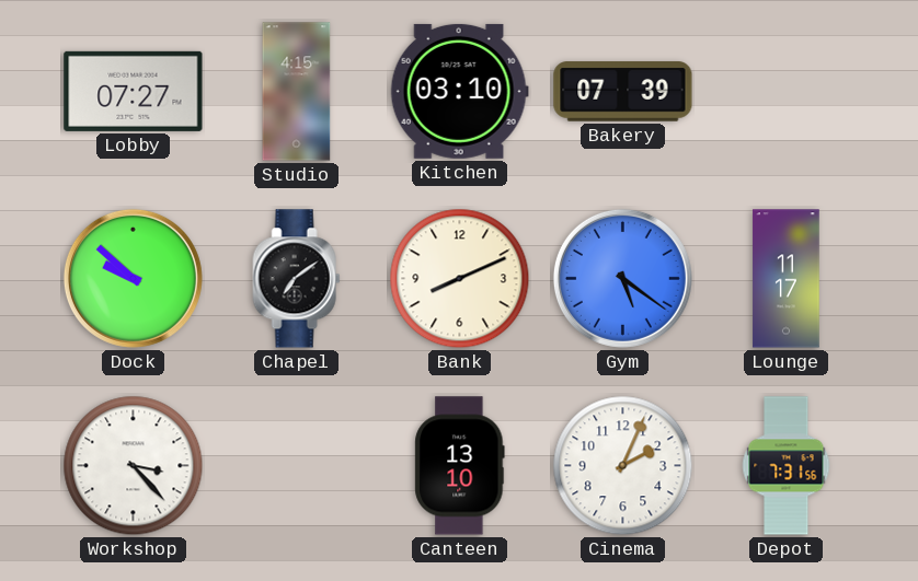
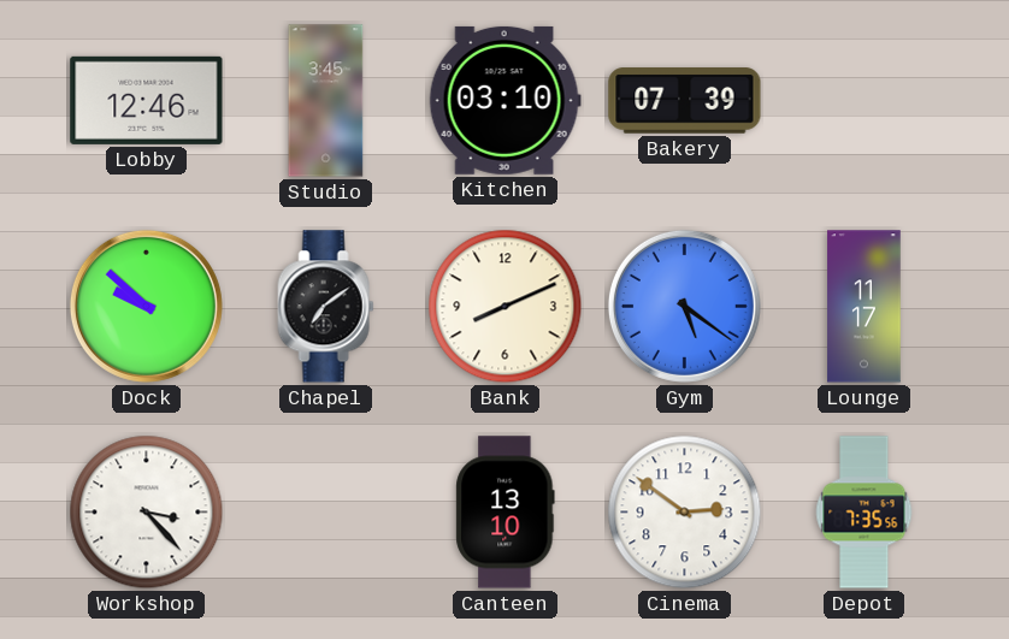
Lobby: 07:27 -> 12:46
Studio: 4:15 -> 3:45
Cinema: 2:04 -> 2:51
Depot: 7:31 -> 7:35
